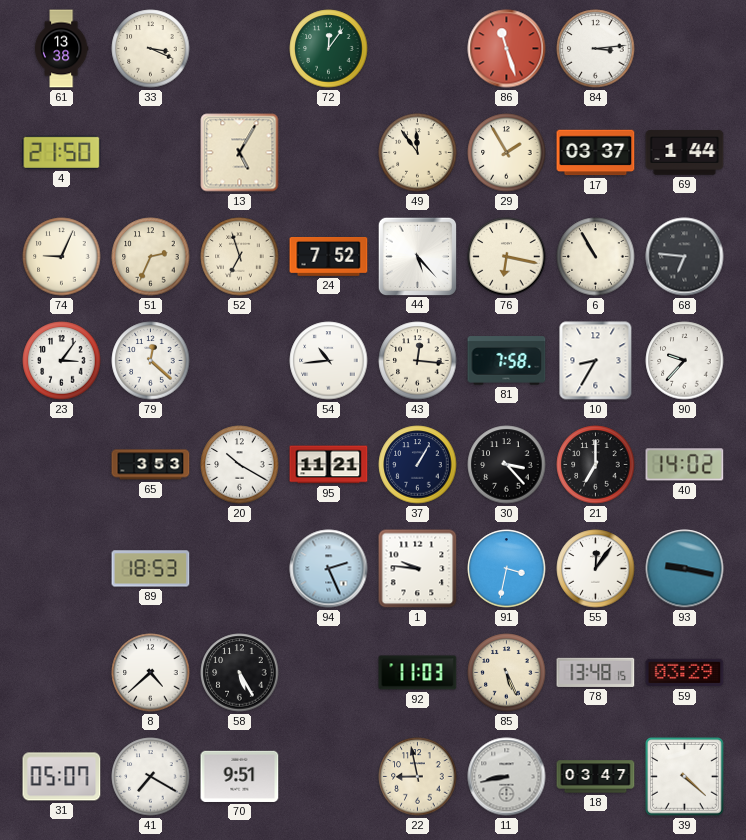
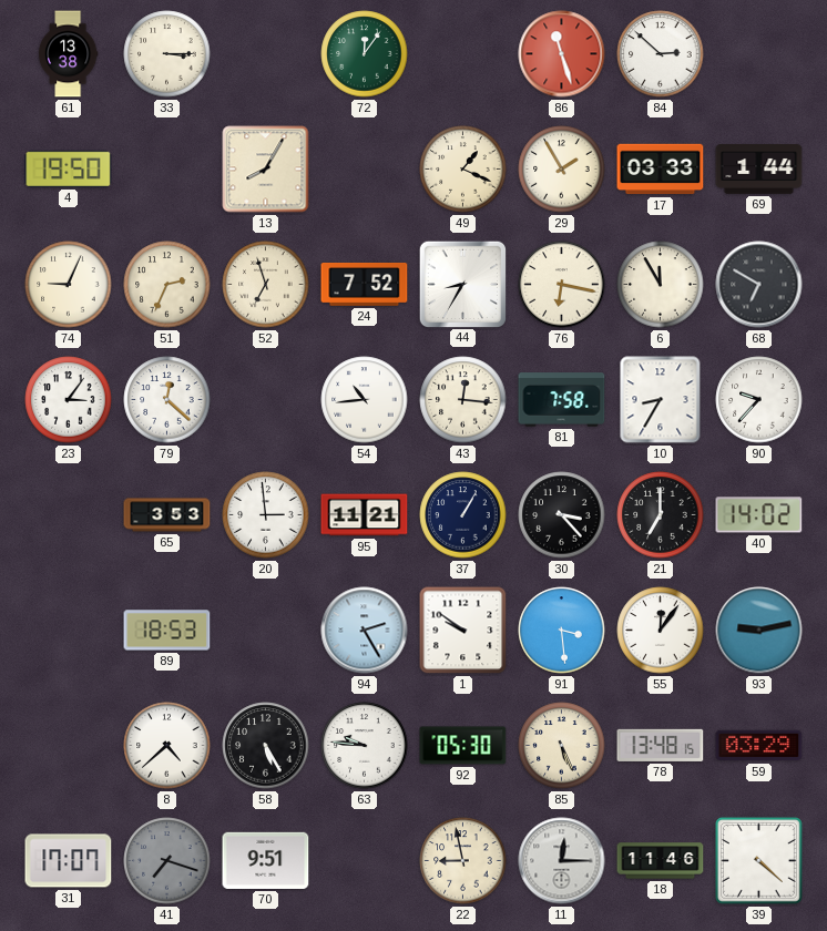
33: 3:19 -> 3:15
84: 3:14 -> 2:52
4: 21:50 -> 19:50
13: 5:05 -> 8:05
49: 11:54 -> 1:19
17: 03:37 -> 03:33
44: 5:23 -> 8:35
6: 10:55 -> 11:55
68: 6:46 -> 6:50
20: 10:20 -> 2:59
94: 2:26 -> 2:25
1: 9:46 -> 9:51
91: 3:32 -> 3:29
93: 9:17 -> 9:13
63: none -> 9:46
92: 11:03 -> 05:30
31: 05:07 -> 17:07
41: 7:20 -> 7:18
41 dial: white -> grey
11: 8:43 -> 12:15
18: 03:47 -> 11:46
